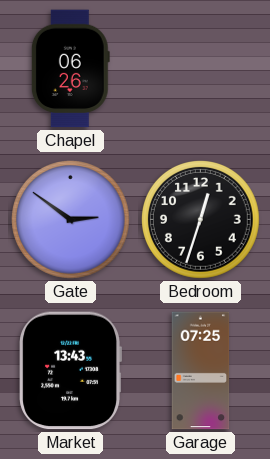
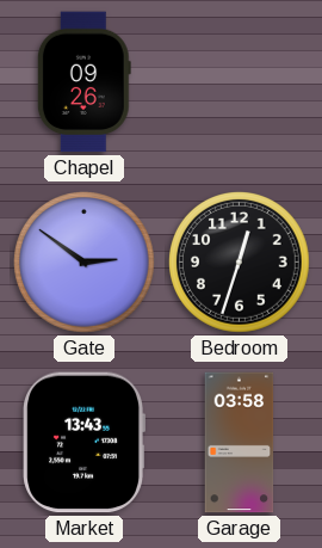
Chapel: 06:26 -> 09:26
Garage: 07:25 -> 03:58
